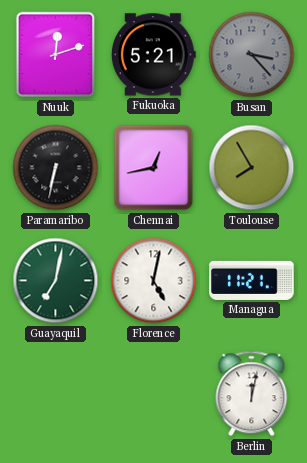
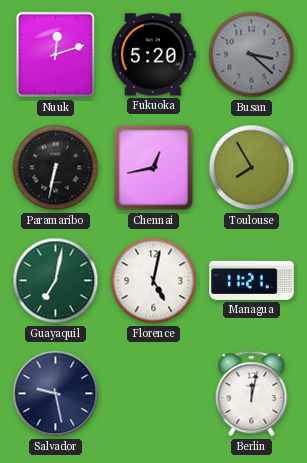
Fukuoka: 5:21 -> 5:20
Busan: 3:23 -> 3:22
Salvador: none -> 9:28
